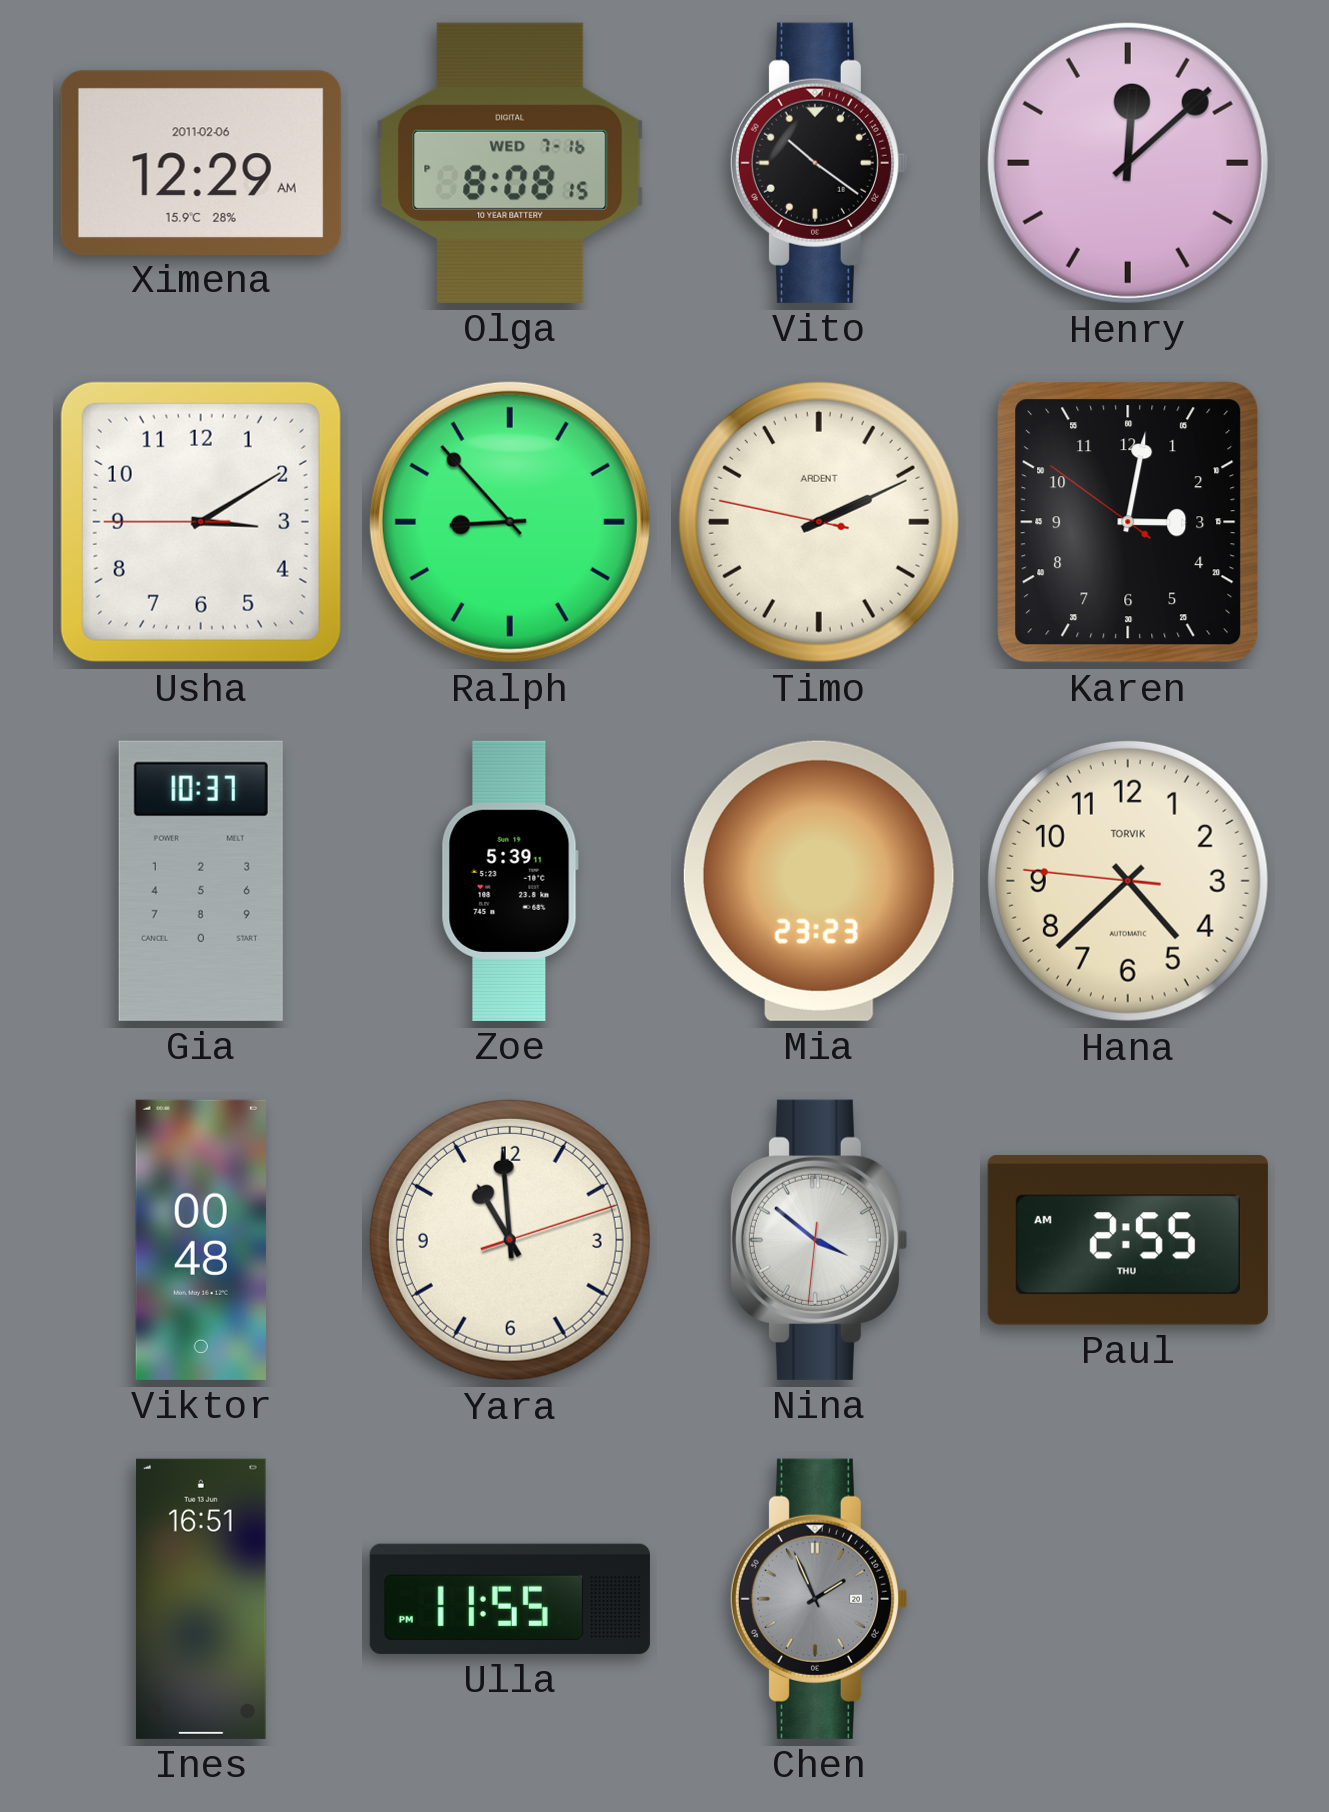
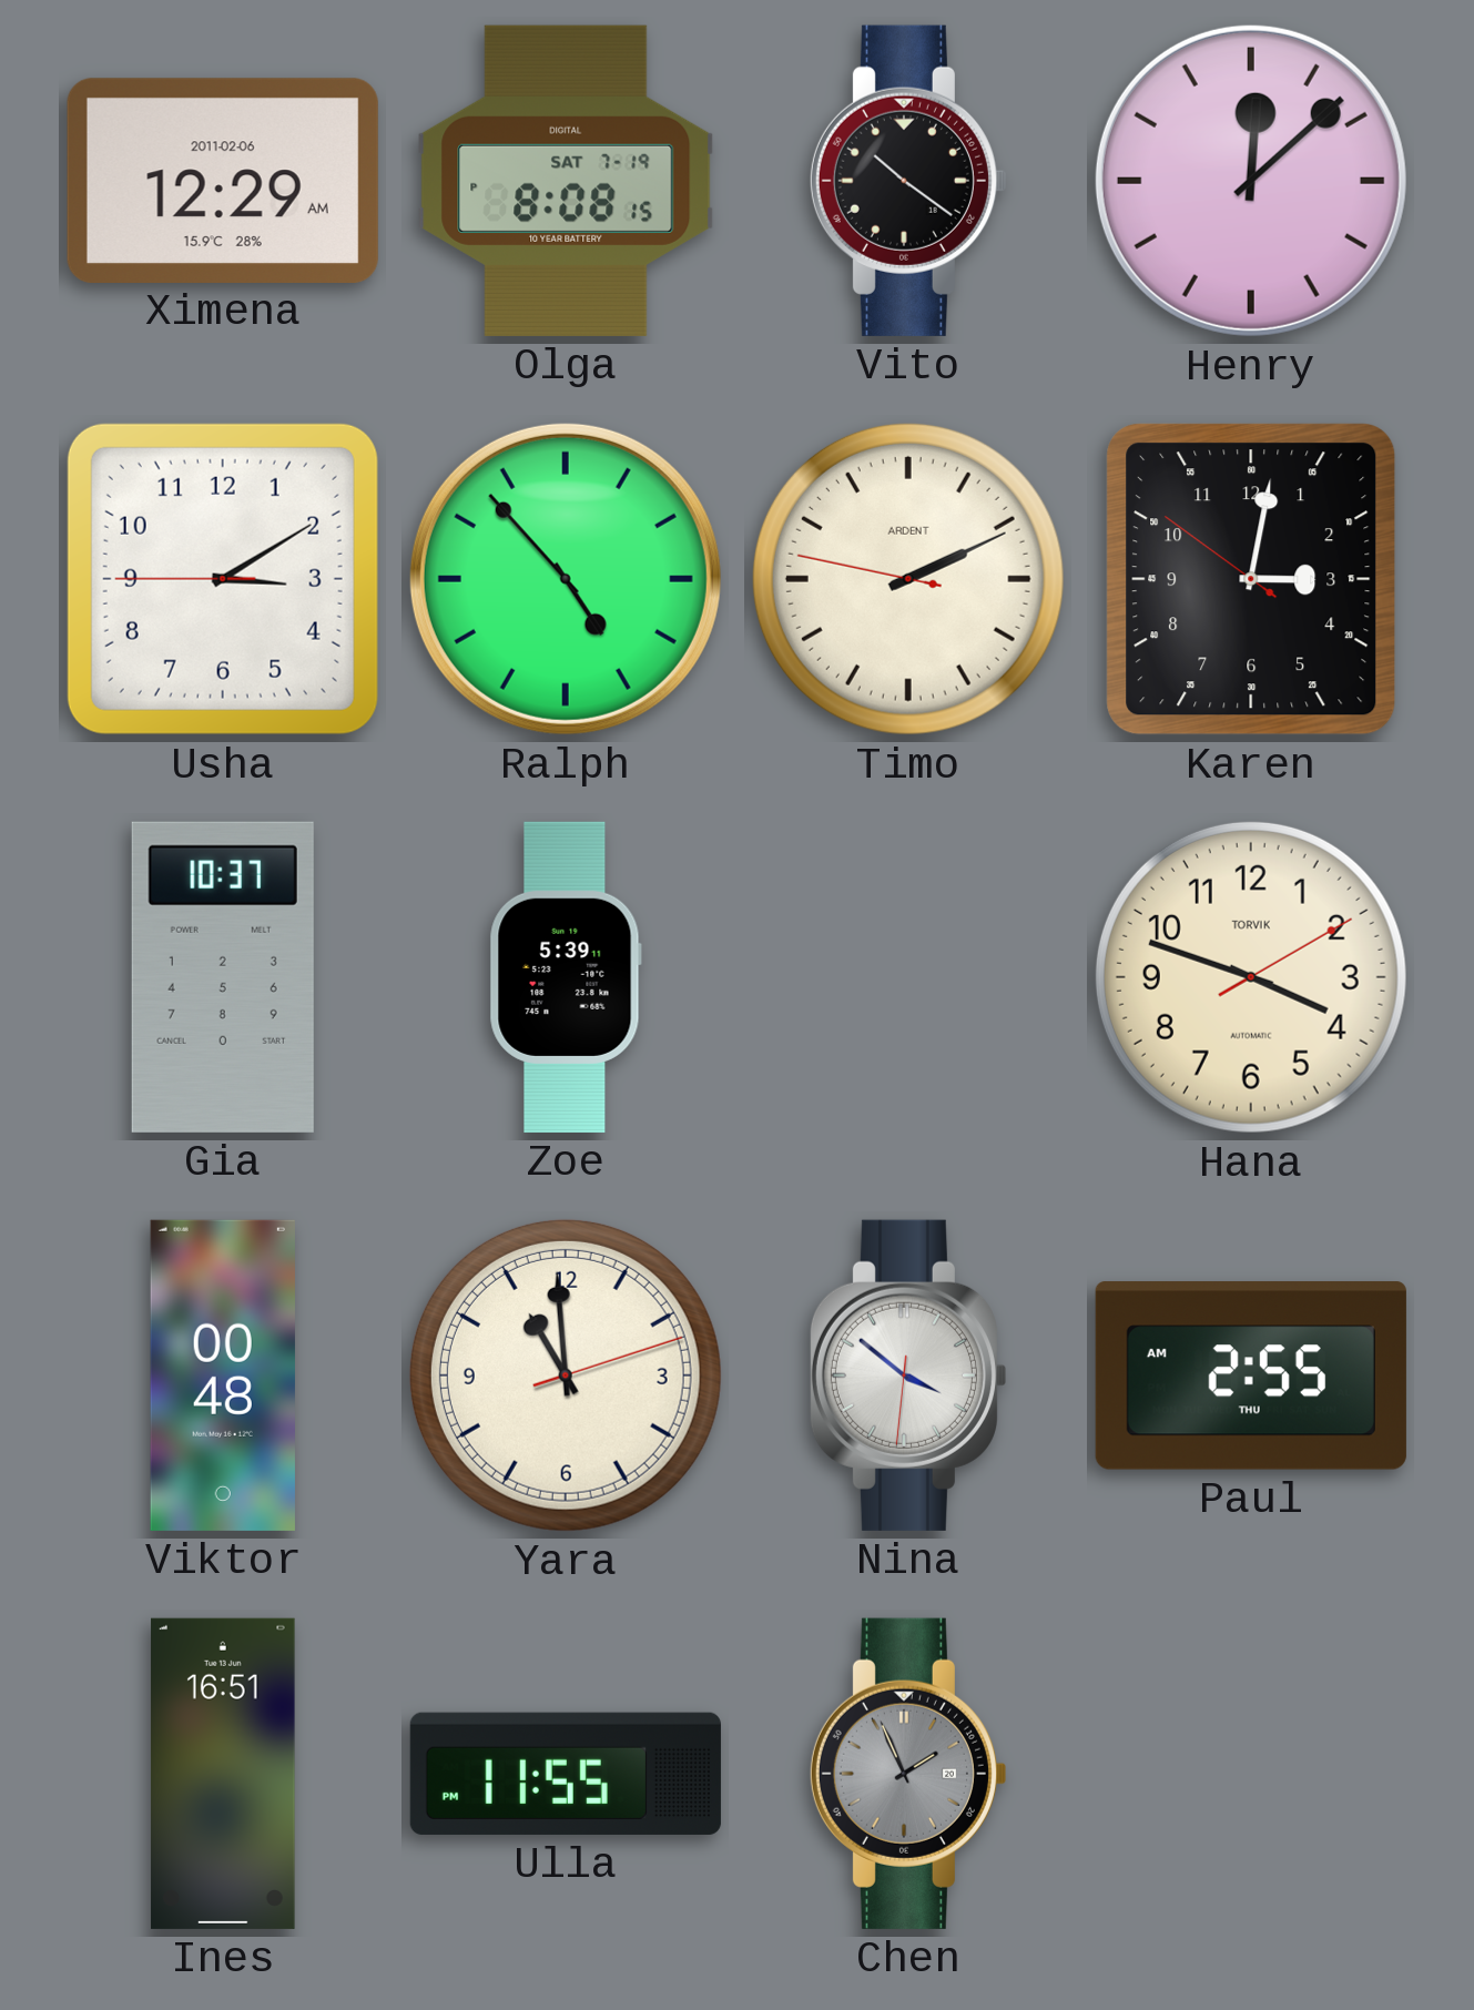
Olga date: WED 7-16 -> SAT 7-19
Ralph: 8:53 -> 4:53
Mia: 23:23 -> none
Hana: 4:37 -> 3:48
